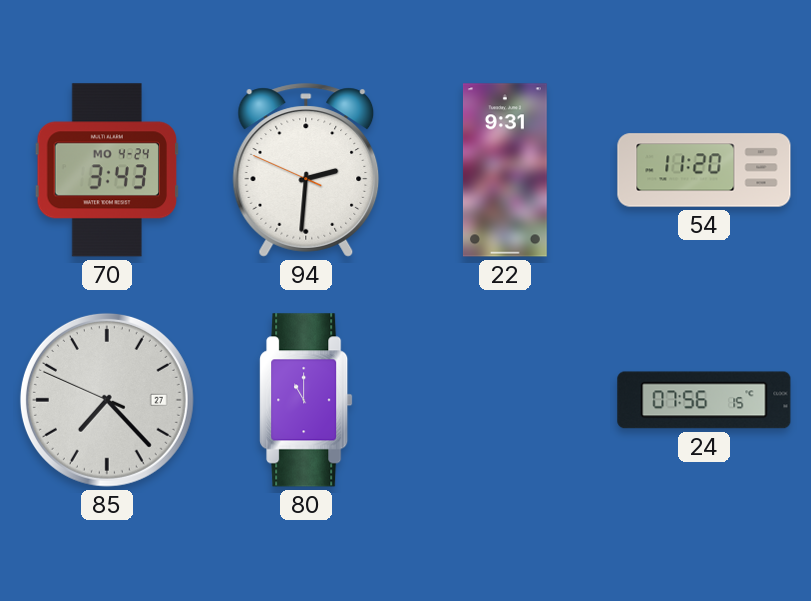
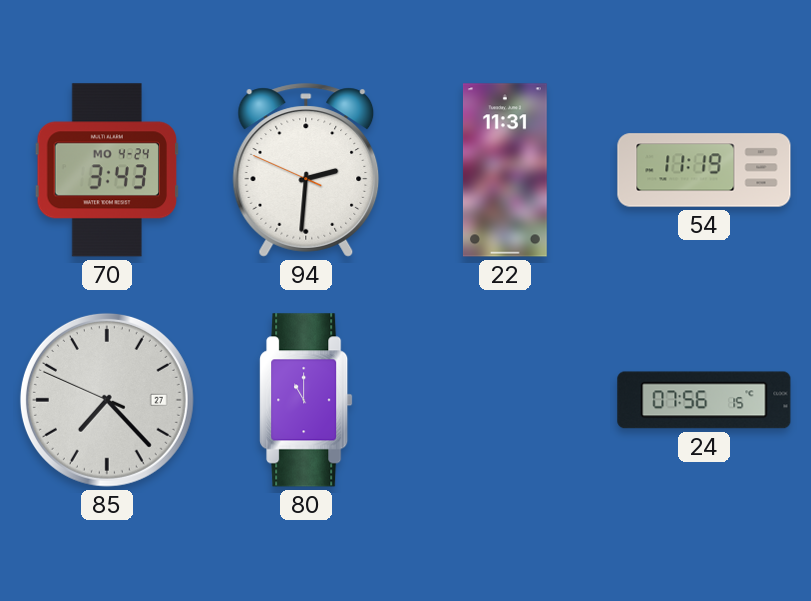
22: 9:31 -> 11:31
54: 11:20 -> 11:19
